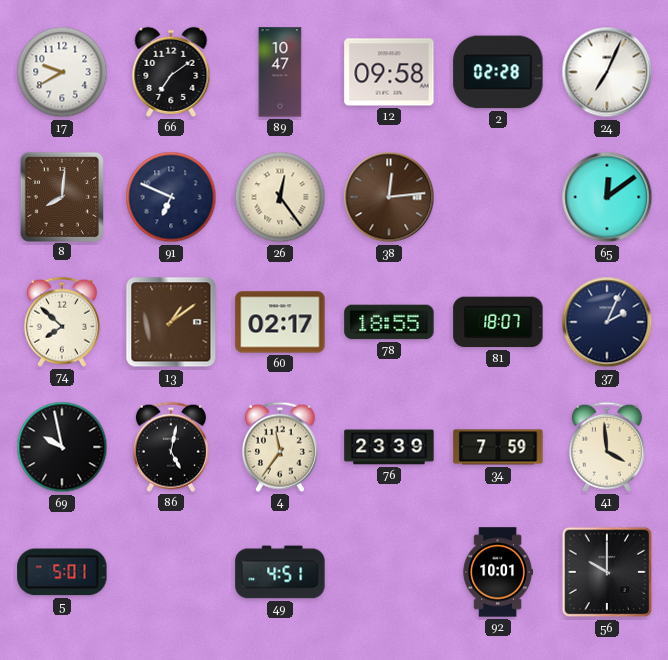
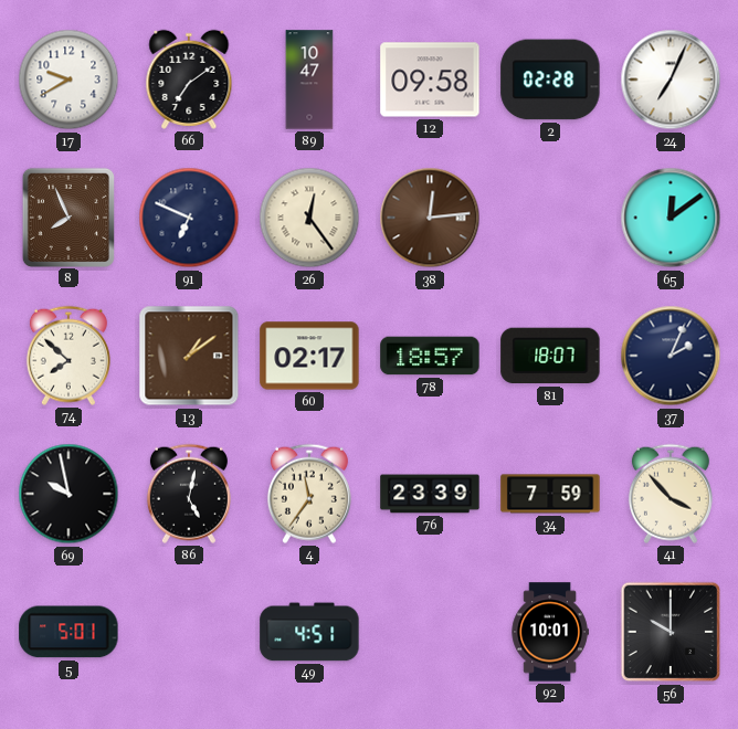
8: 8:01 -> 7:56
78: 18:55 -> 18:57
41: 3:59 -> 3:53
